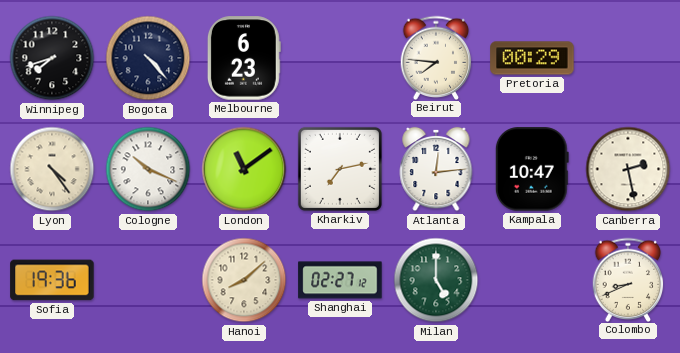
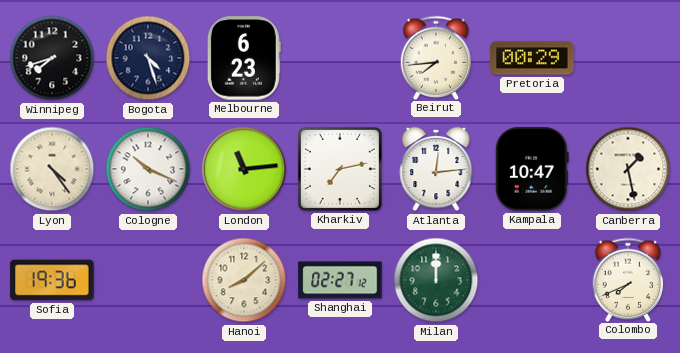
Bogota: 4:23 -> 4:27
Beirut: 7:46 -> 7:44
London: 11:09 -> 11:14
Canberra: 2:28 -> 1:28
Milan: 5:00 -> 12:00
Colombo: 8:41 -> 7:41
